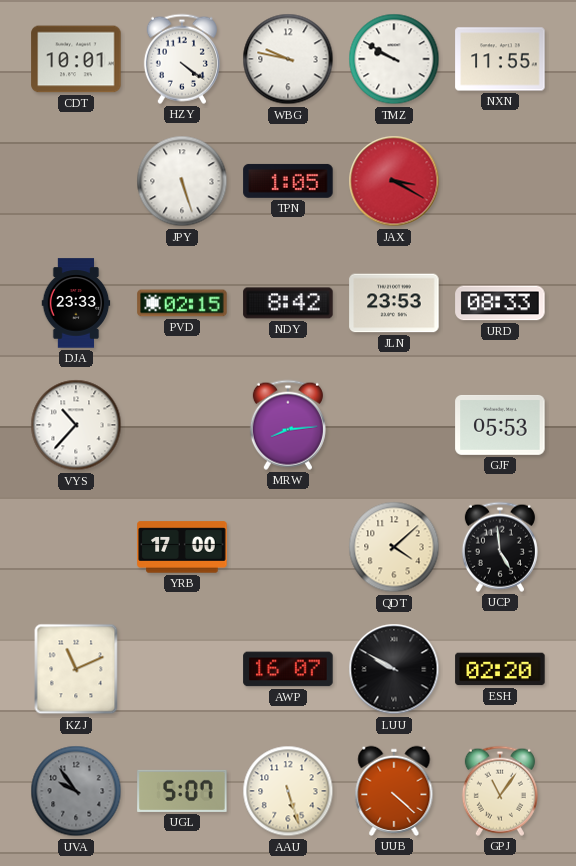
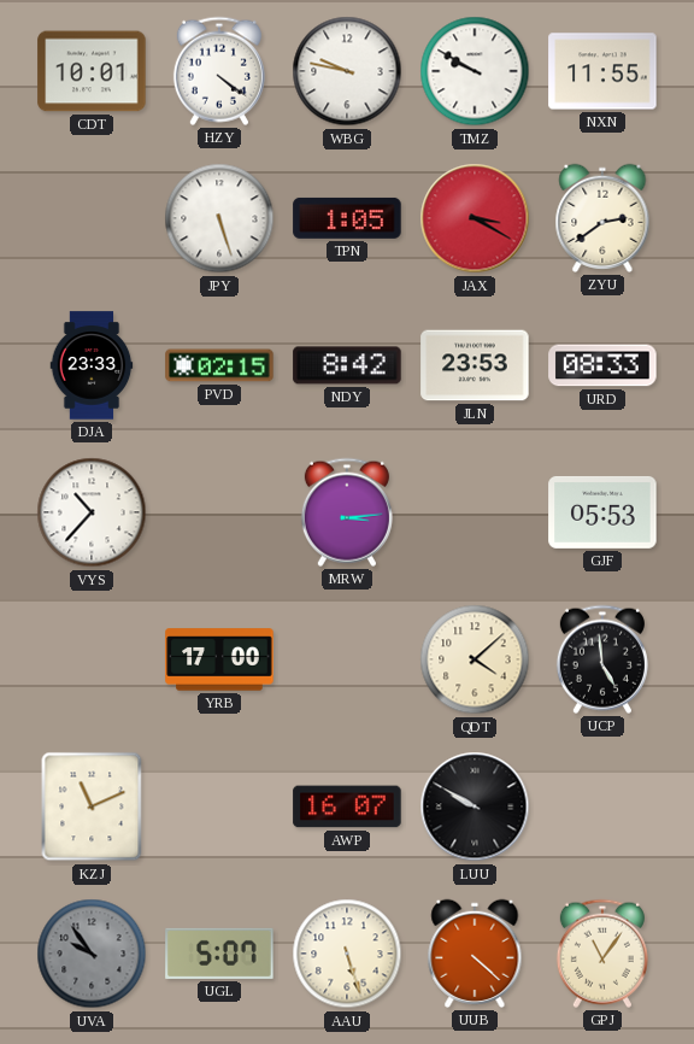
ZYU: none -> 2:39
MRW: 8:14 -> 3:14
ESH: 02:20 -> none
